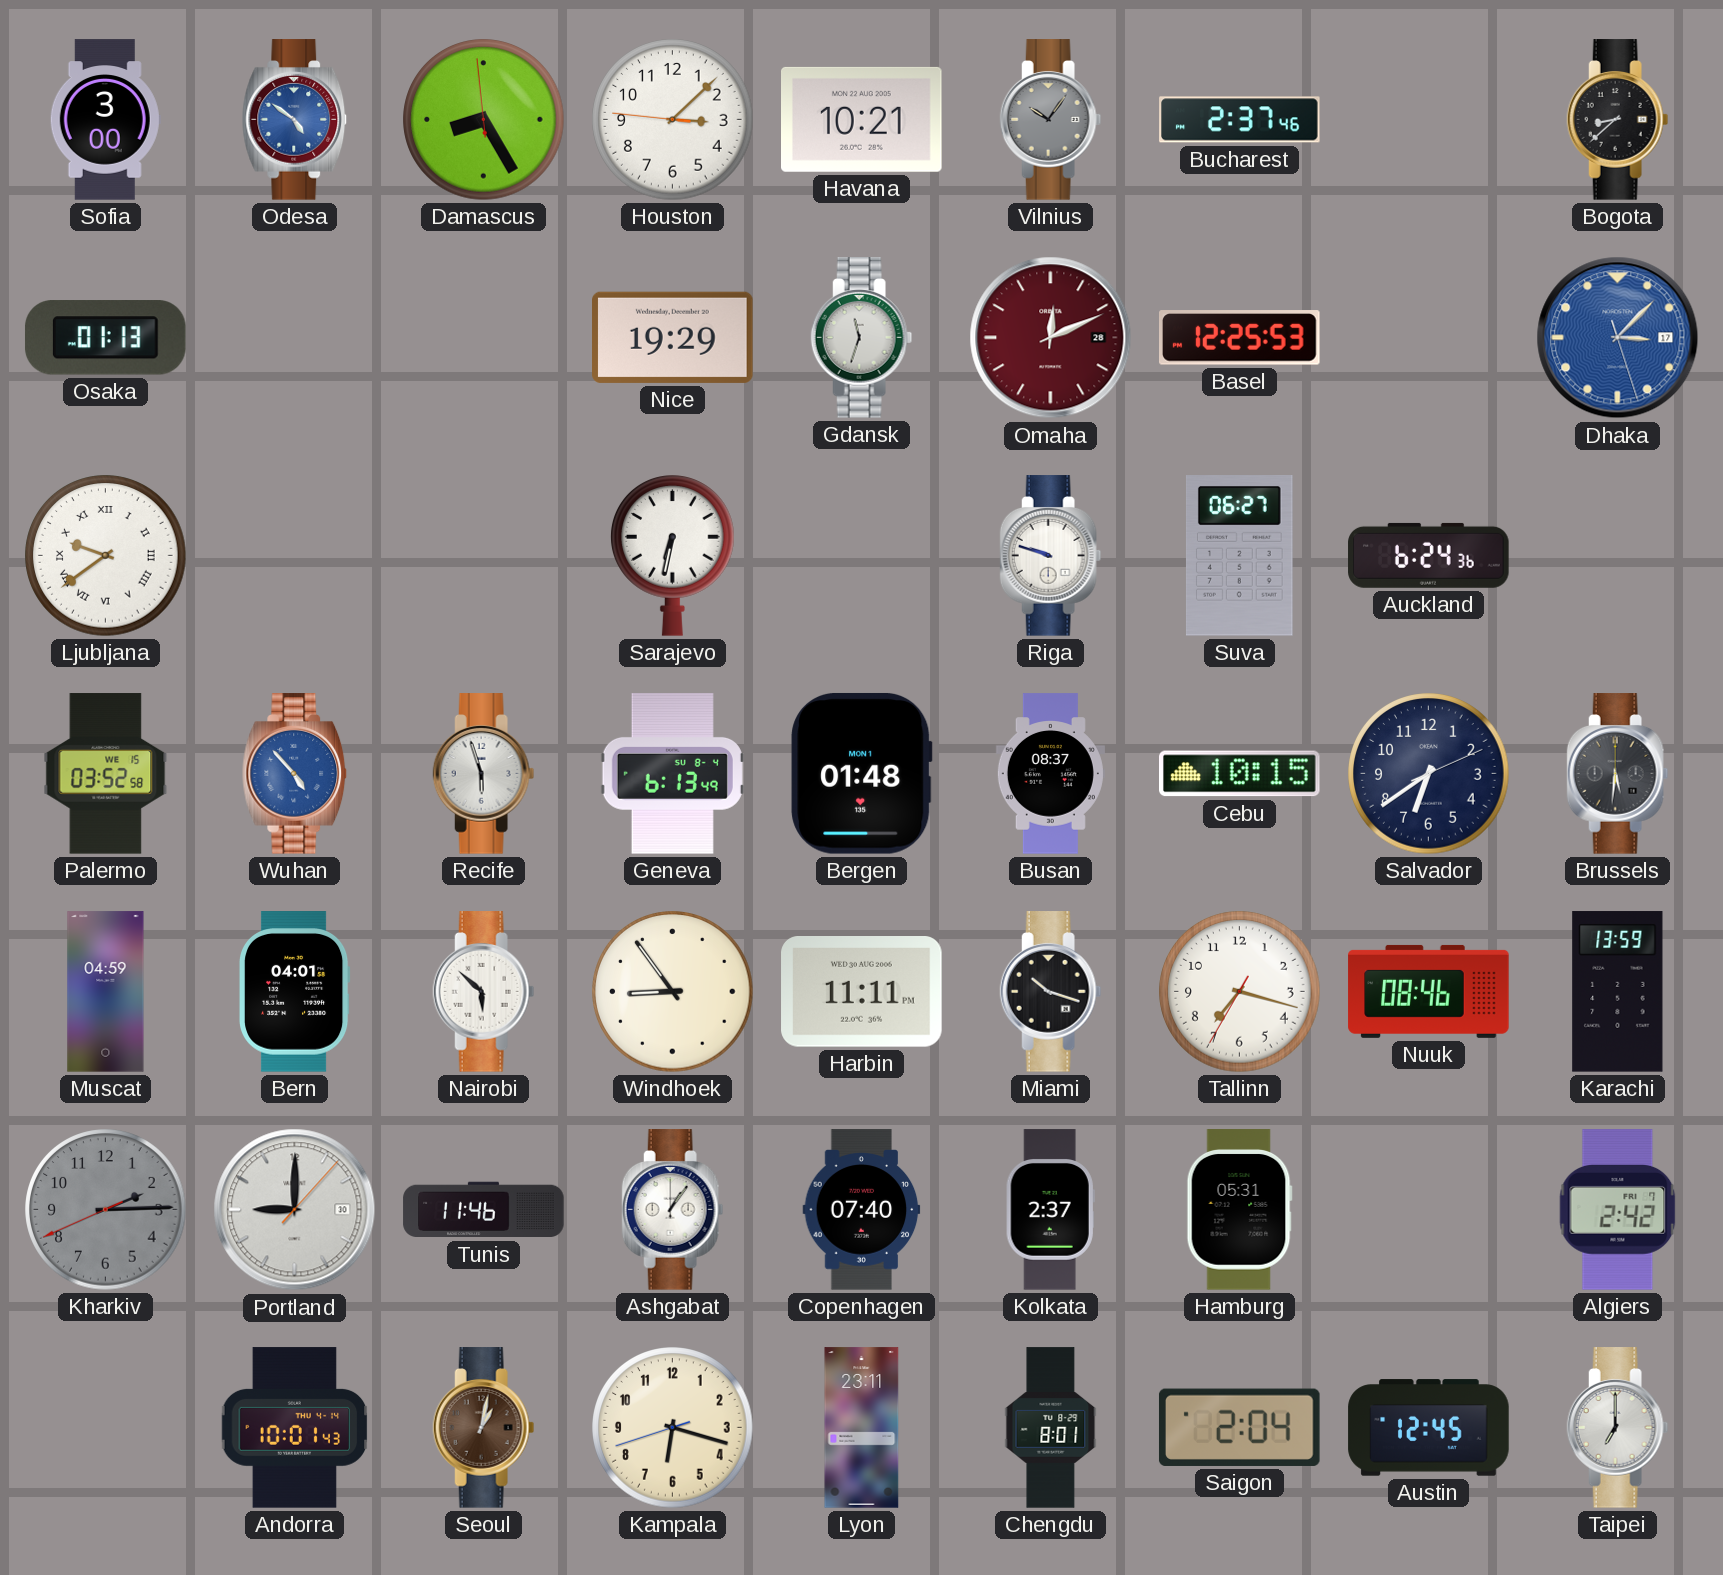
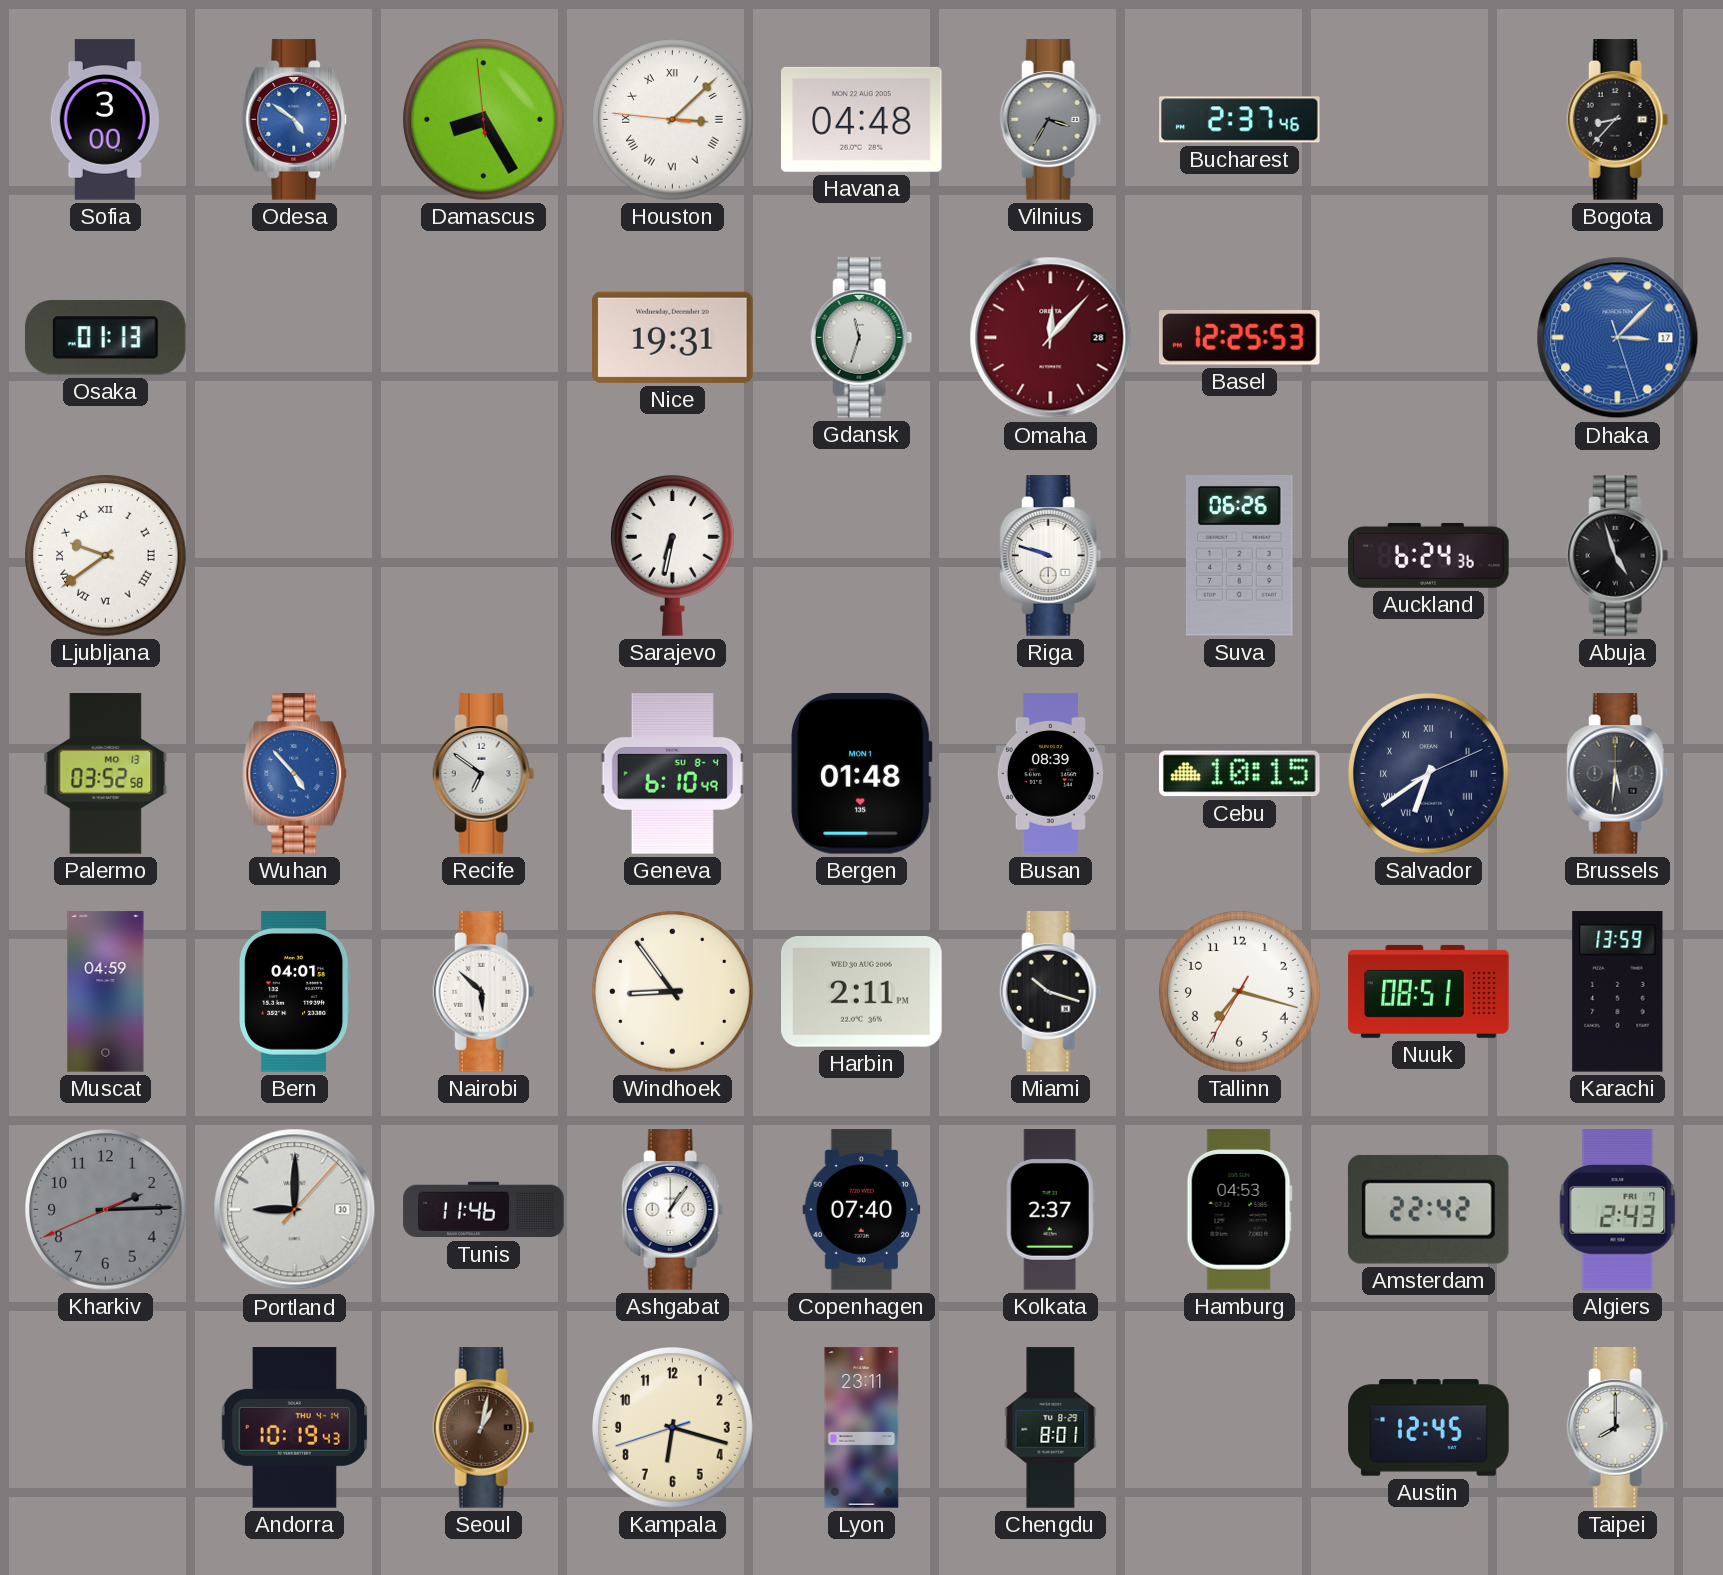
Houston numerals: Arabic -> Roman
Havana: 10:21 -> 04:48
Vilnius: 10:06 -> 3:35
Bogota: 8:38 -> 8:37
Nice: 19:29 -> 19:31
Omaha: 12:11 -> 12:07
Suva: 06:27 -> 06:26
Abuja: none -> 4:57
Palermo date: WE 15 -> MO 13
Recife: 5:57 -> 6:51
Geneva: 6:13 -> 6:10
Busan: 08:37 -> 08:39
Salvador numerals: Arabic -> Roman
Harbin: 11:11 -> 2:11
Nuuk: 08:46 -> 08:51
Hamburg: 05:31 -> 04:53
Amsterdam: none -> 22:42
Algiers: 2:42 -> 2:43
Andorra: 10:01 -> 10:19
Saigon: 2:04 -> none
Taipei: 7:00 -> 8:00
